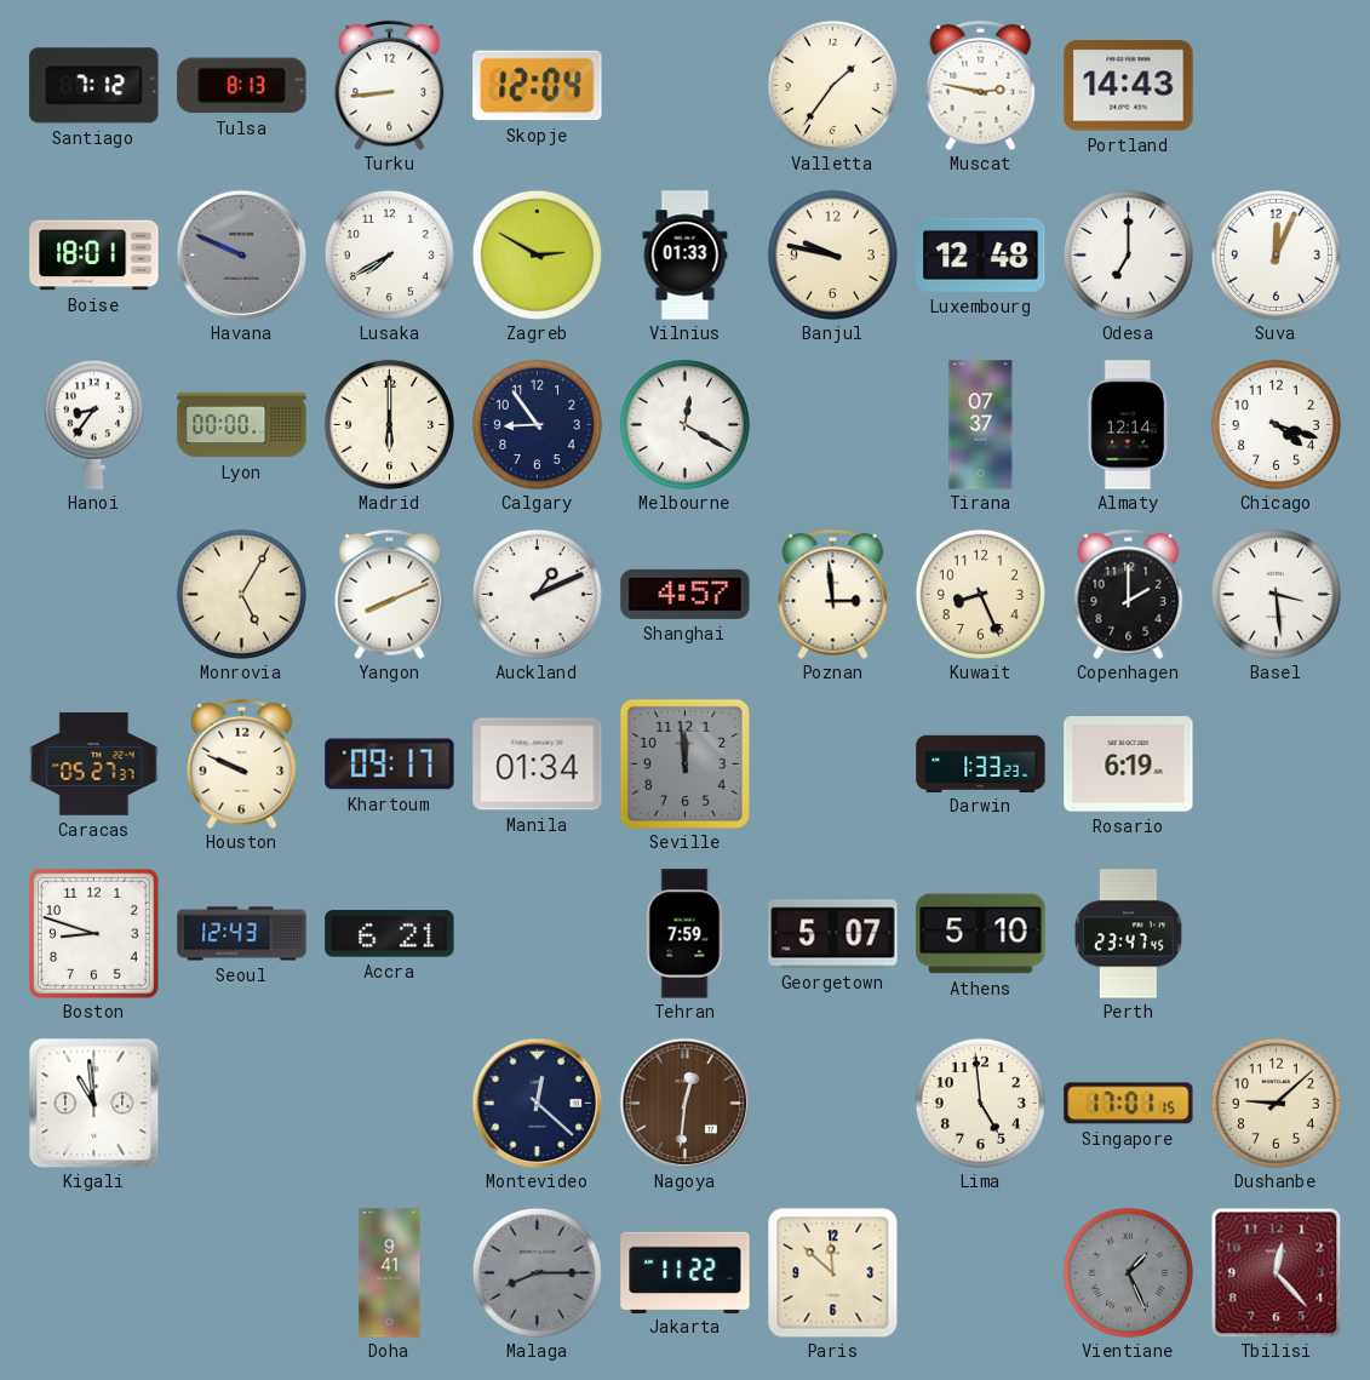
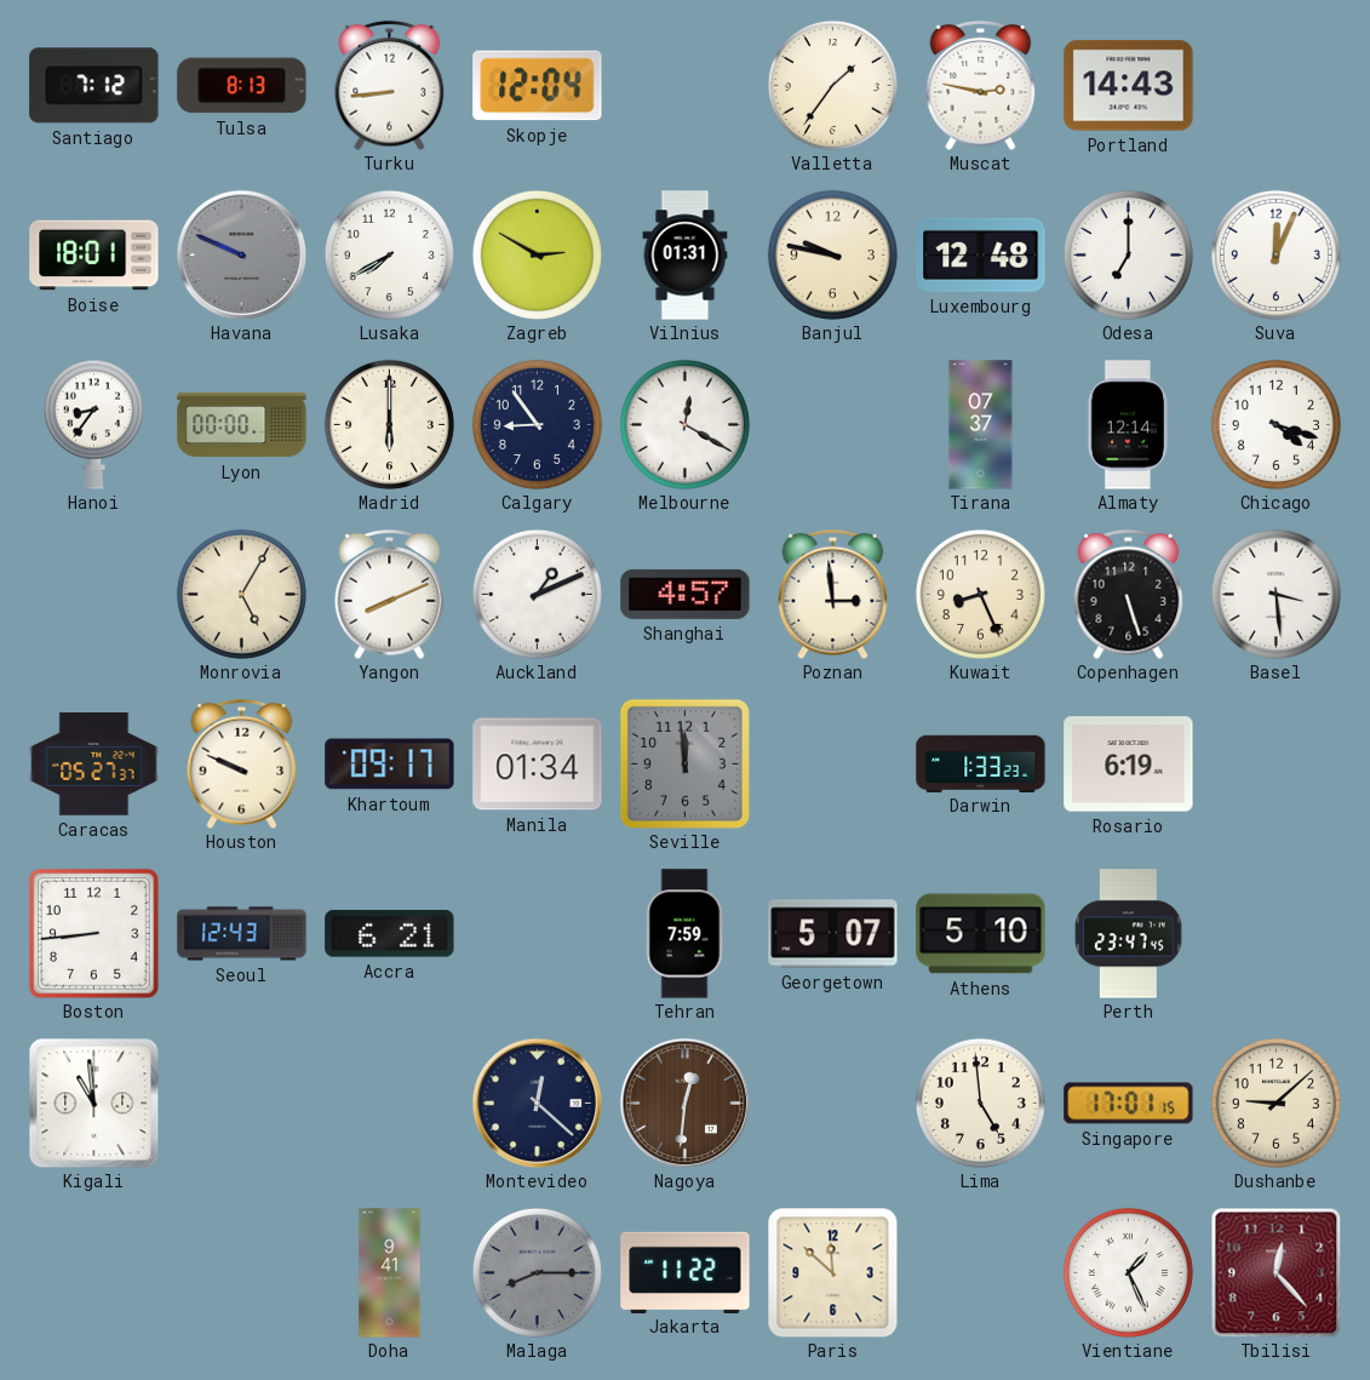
Vilnius: 01:33 -> 01:31
Copenhagen: 2:00 -> 5:27
Boston: 8:48 -> 8:44
Vientiane dial: grey -> white
